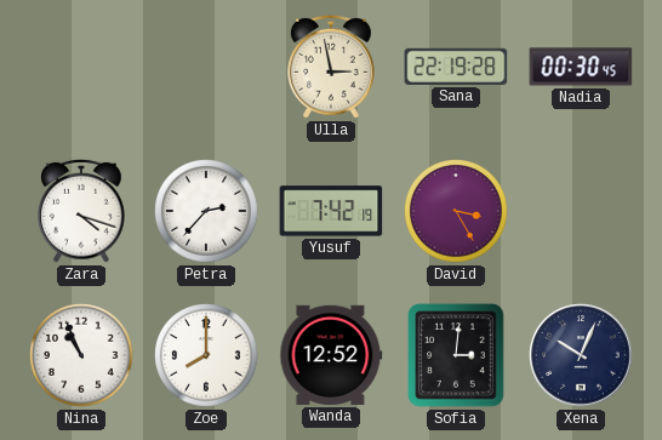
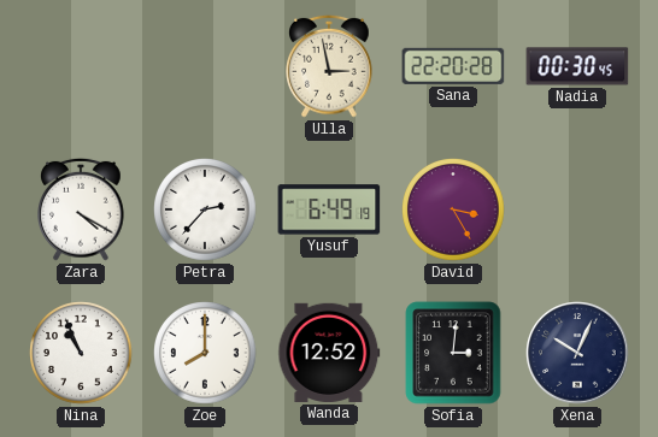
Sana: 22:19 -> 22:20
Zara: 4:18 -> 4:20
Yusuf: 7:42 -> 6:49
